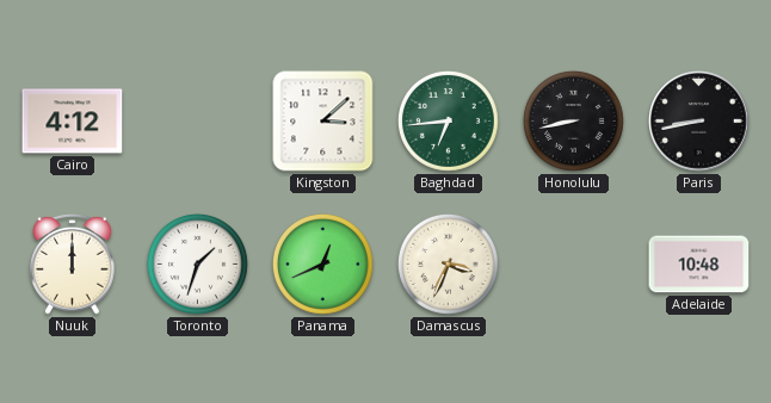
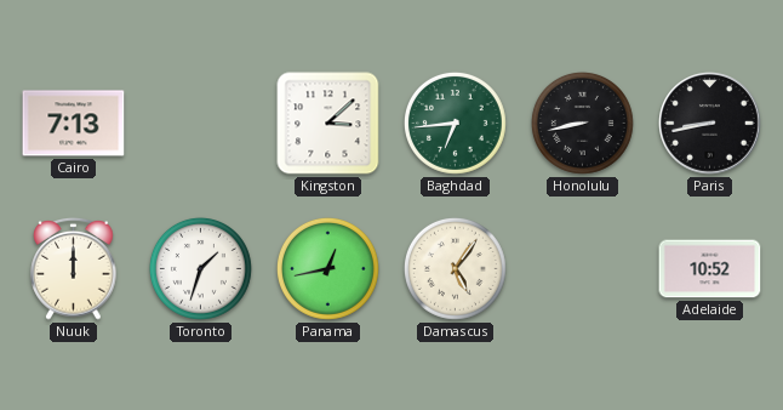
Cairo: 4:12 -> 7:13
Panama: 12:41 -> 12:43
Damascus: 3:34 -> 5:06
Adelaide: 10:48 -> 10:52
